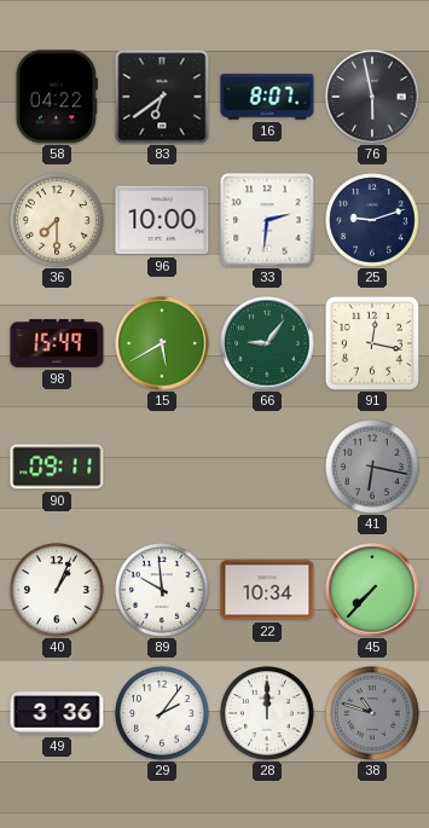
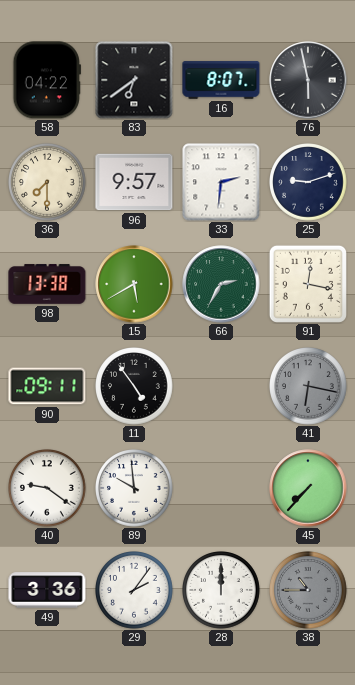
96: 10:00 -> 9:57
98: 15:49 -> 13:38
66: 9:06 -> 2:35
11: none -> 4:54
40: 1:04 -> 9:21
22: 10:34 -> none
38: 10:48 -> 10:45
